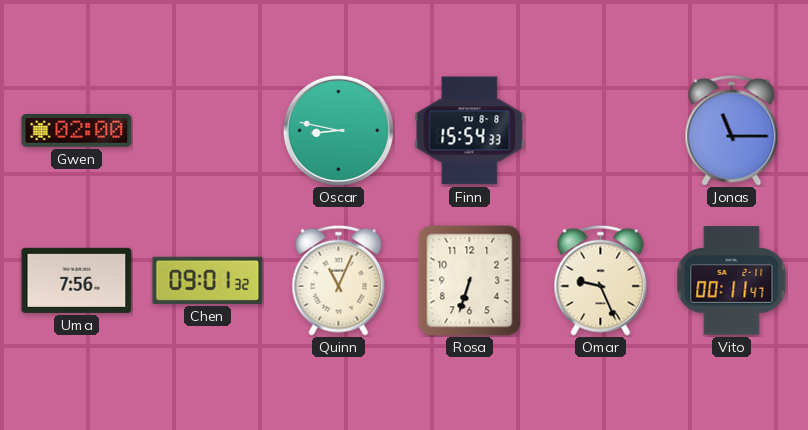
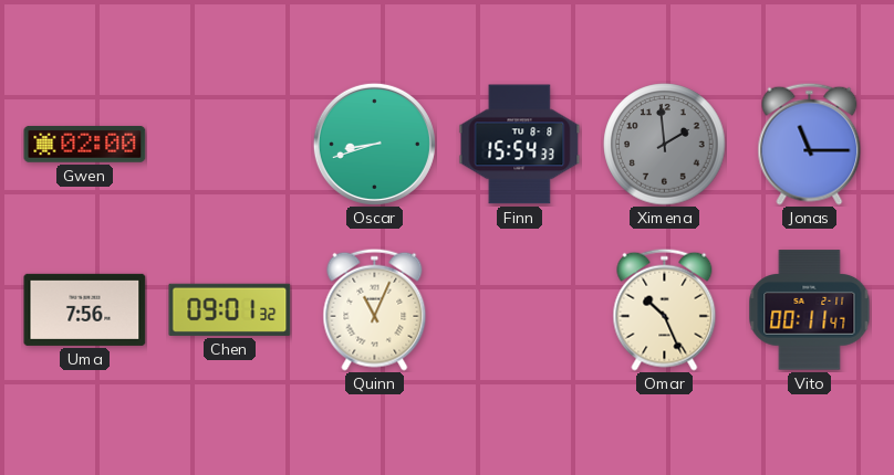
Oscar: 8:47 -> 8:42
Ximena: none -> 1:59
Rosa: 6:33 -> none
Omar: 9:26 -> 10:26
